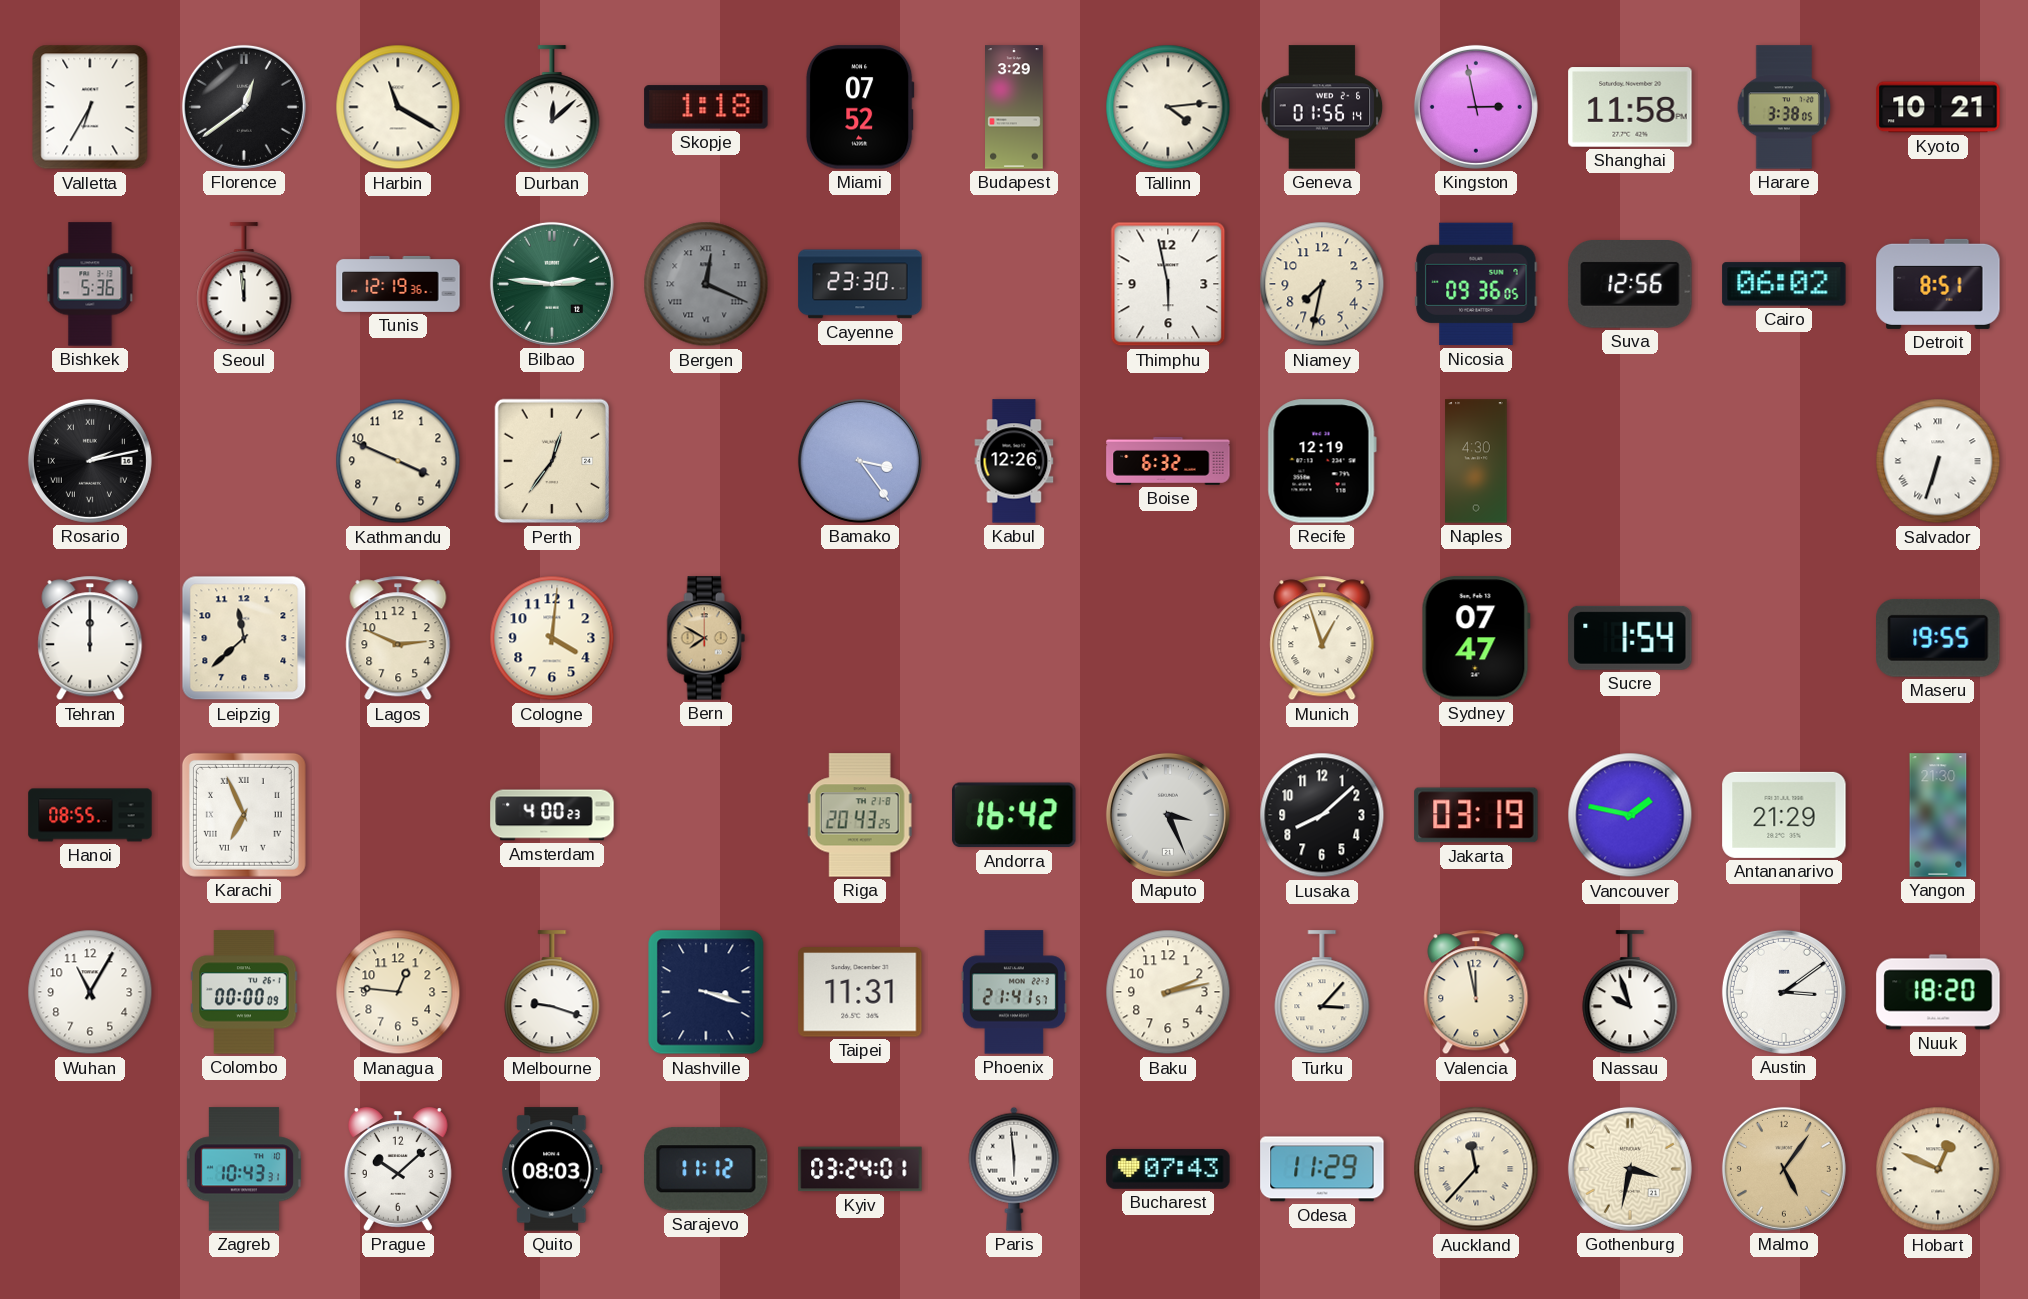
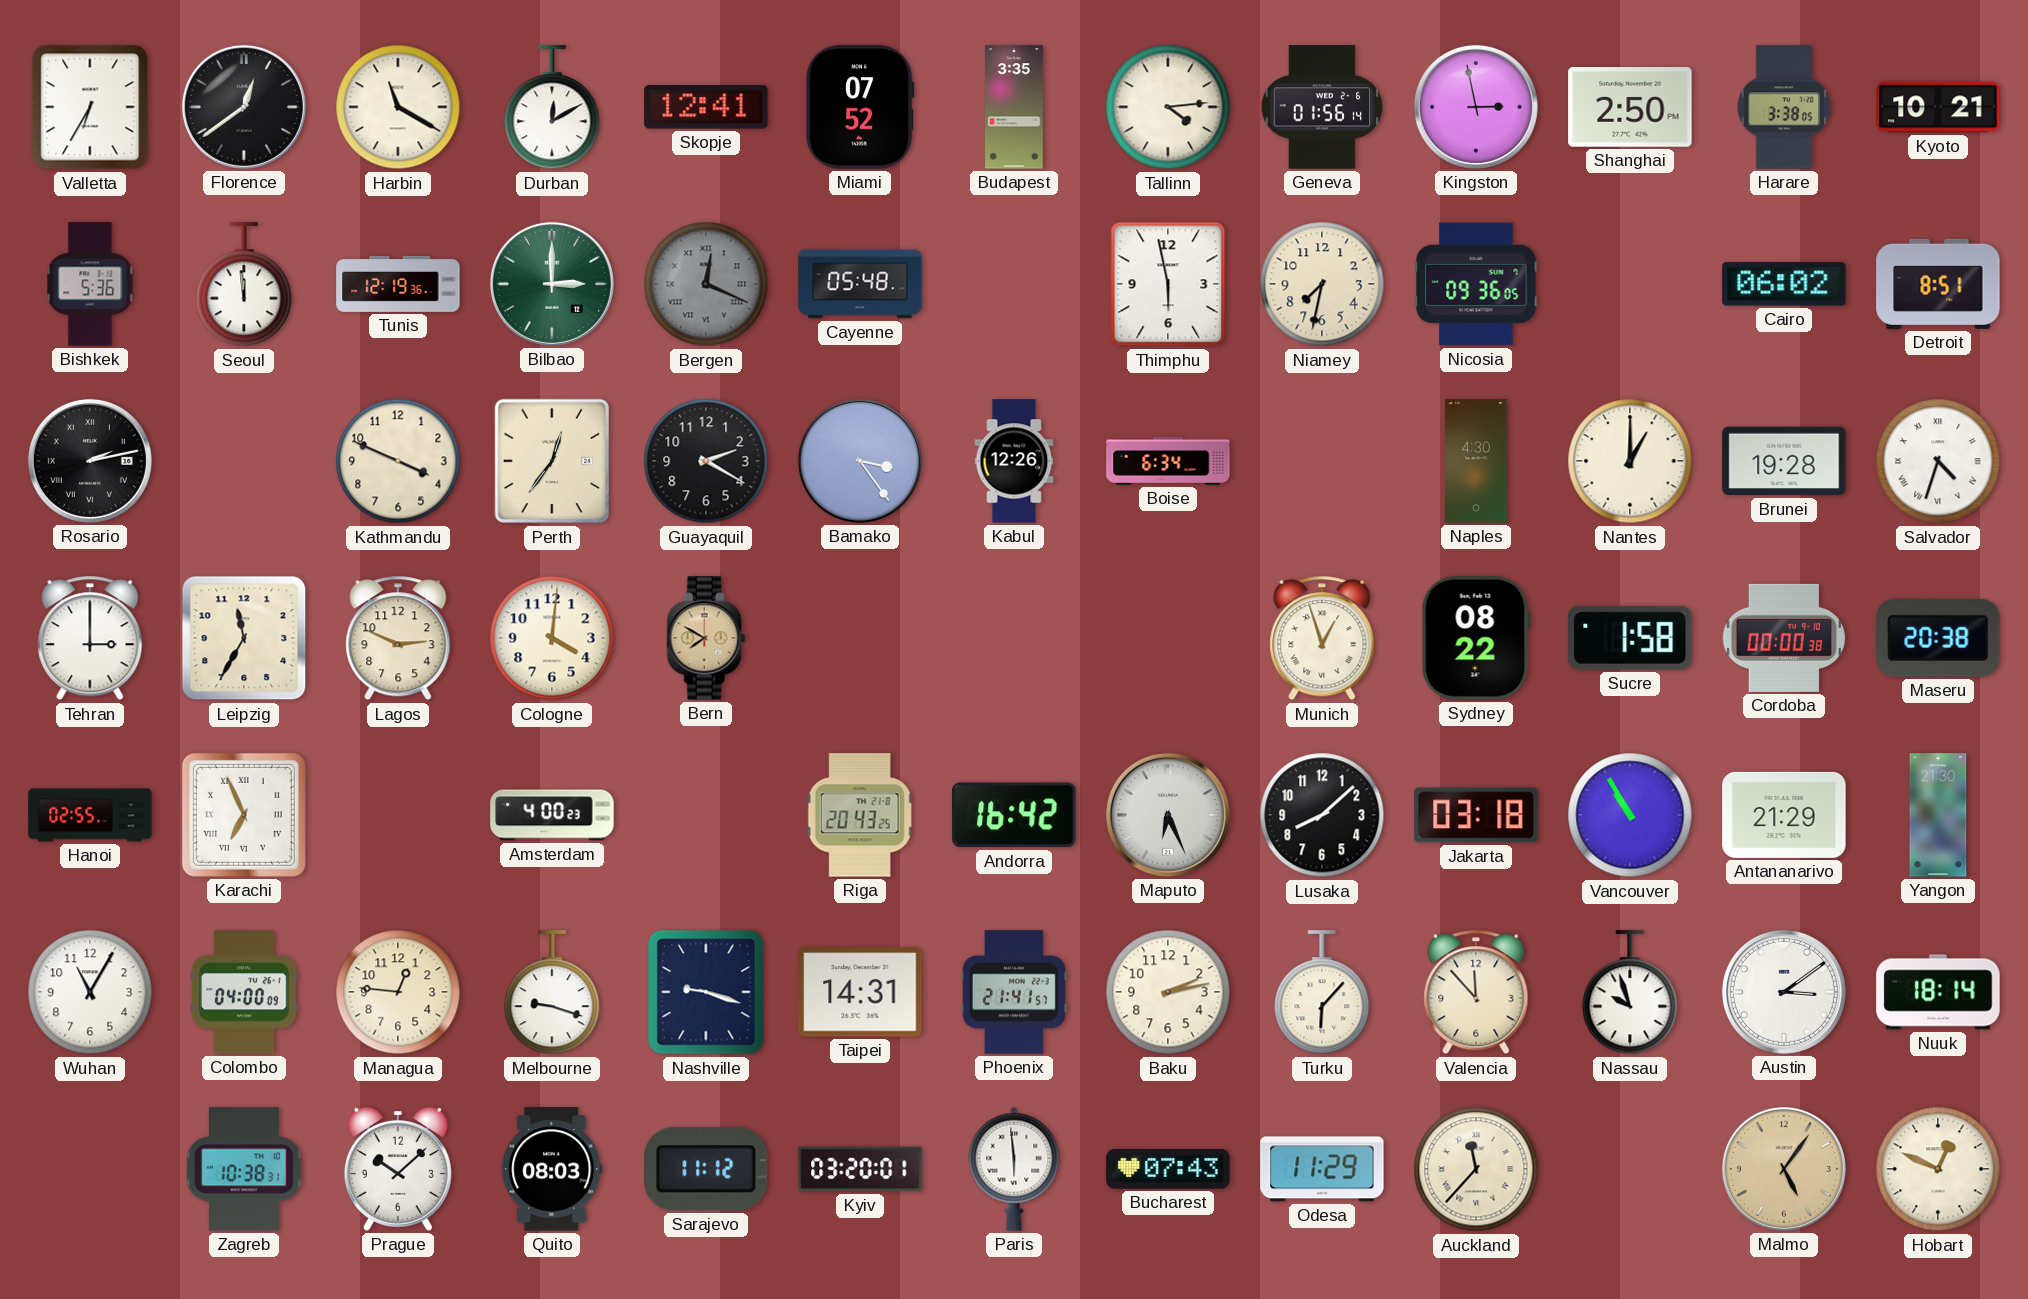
Durban: 12:08 -> 12:10
Skopje: 1:18 -> 12:41
Budapest: 3:29 -> 3:35
Shanghai: 11:58 -> 2:50
Bilbao: 2:46 -> 3:00
Cayenne: 23:30 -> 05:48
Suva: 12:56 -> none
Guayaquil: none -> 2:20
Boise: 6:32 -> 6:34
Recife: 12:19 -> none
Nantes: none -> 1:00
Brunei: none -> 19:28
Salvador: 6:33 -> 4:33
Tehran: 12:00 -> 3:00
Leipzig: 11:38 -> 11:35
Sydney: 07:47 -> 08:22
Sucre: 1:54 -> 1:58
Cordoba: none -> 00:00
Maseru: 19:55 -> 20:38
Hanoi: 08:55 -> 02:55
Maputo: 3:26 -> 6:26
Jakarta: 03:19 -> 03:18
Vancouver: 1:47 -> 10:55
Colombo: 00:00 -> 04:00
Nashville: 3:18 -> 9:18
Taipei: 11:31 -> 14:31
Turku: 3:07 -> 6:07
Valencia: 11:58 -> 11:53
Nuuk: 18:20 -> 18:14
Zagreb: 10:43 -> 10:38
Kyiv: 03:24 -> 03:20
Gothenburg: 3:32 -> none
